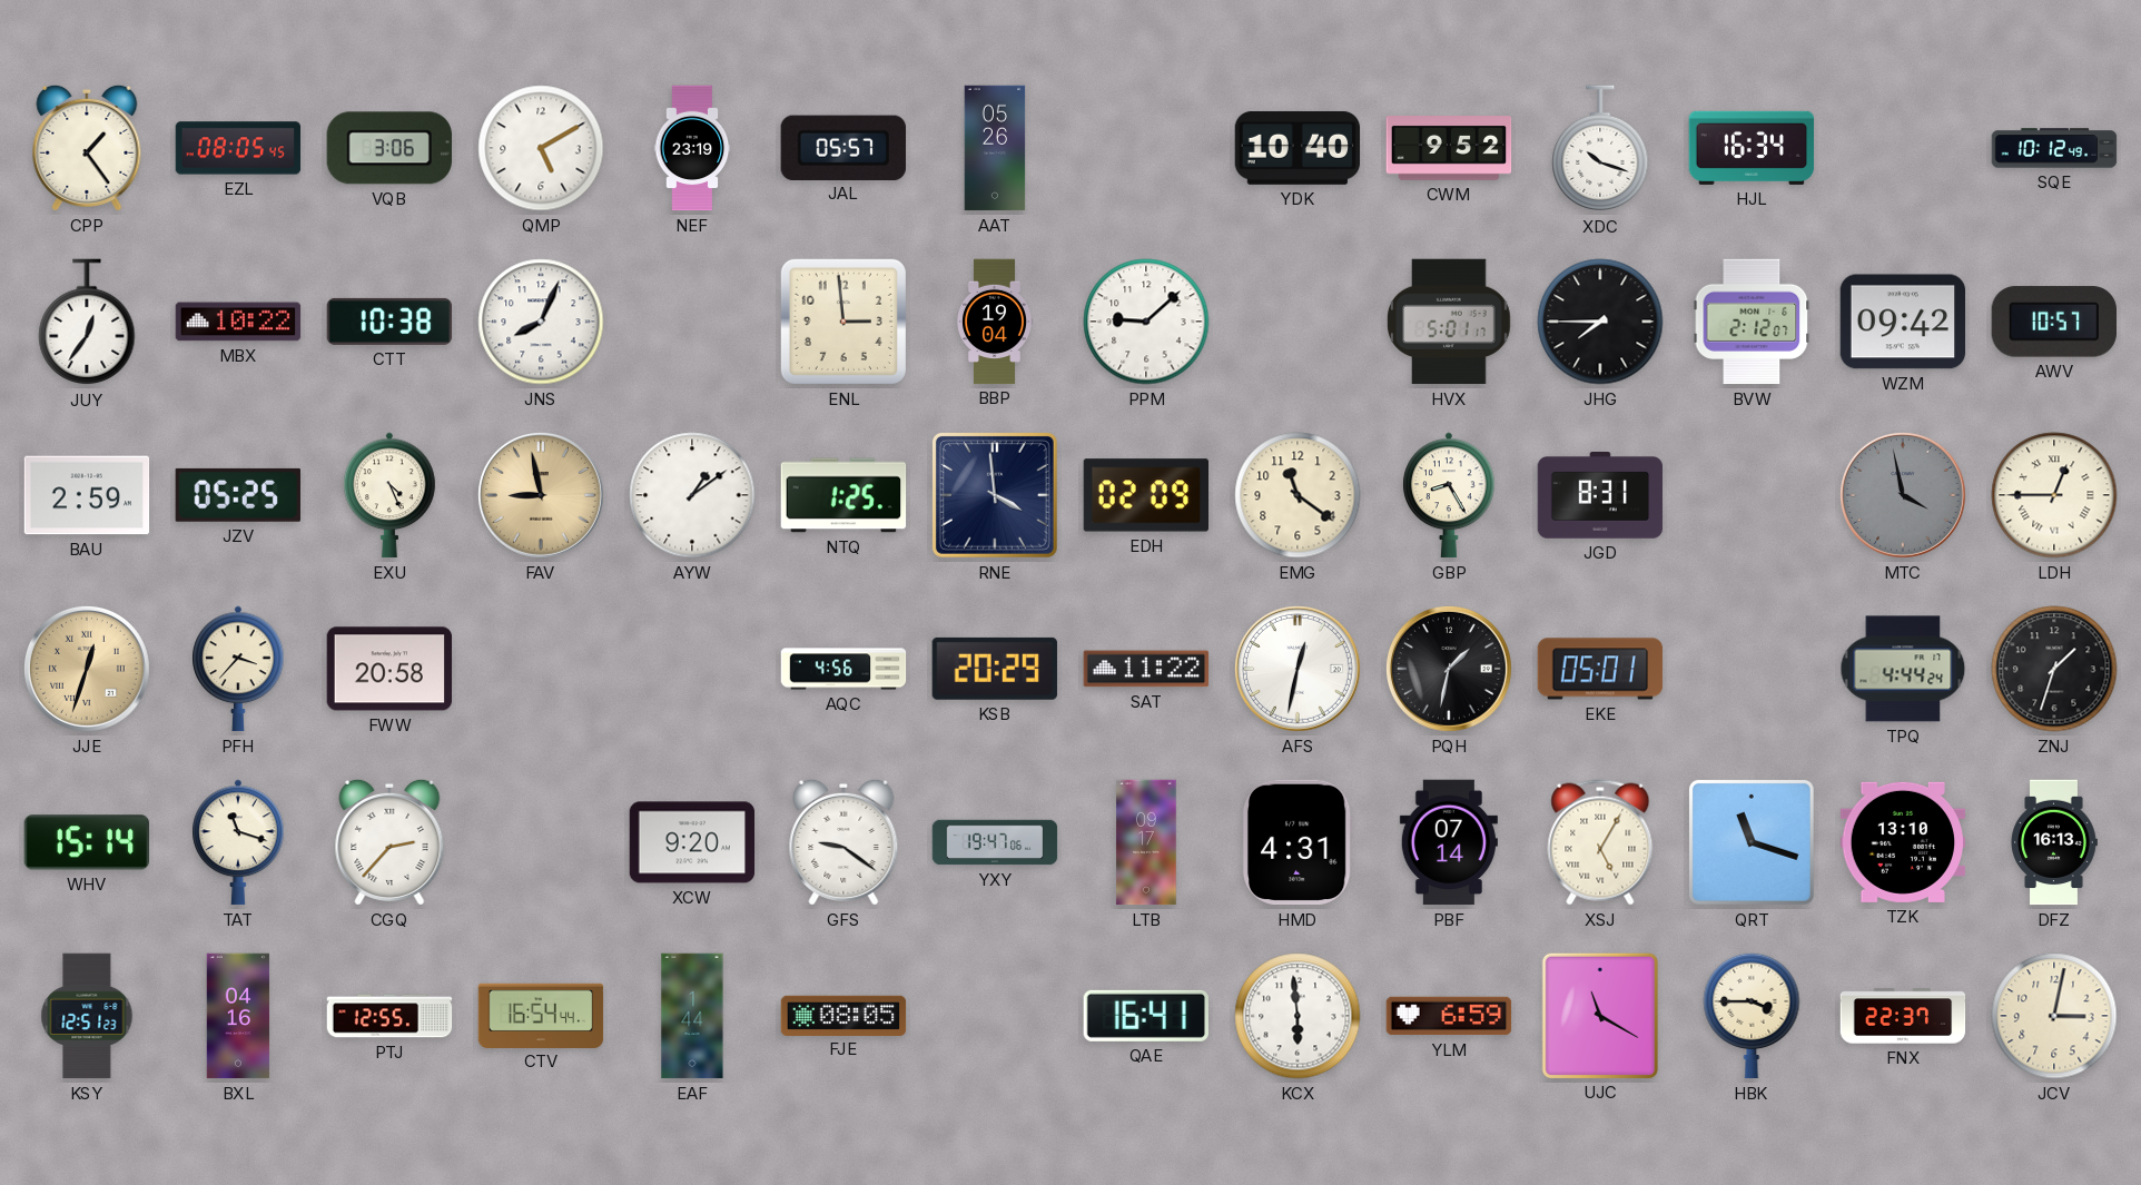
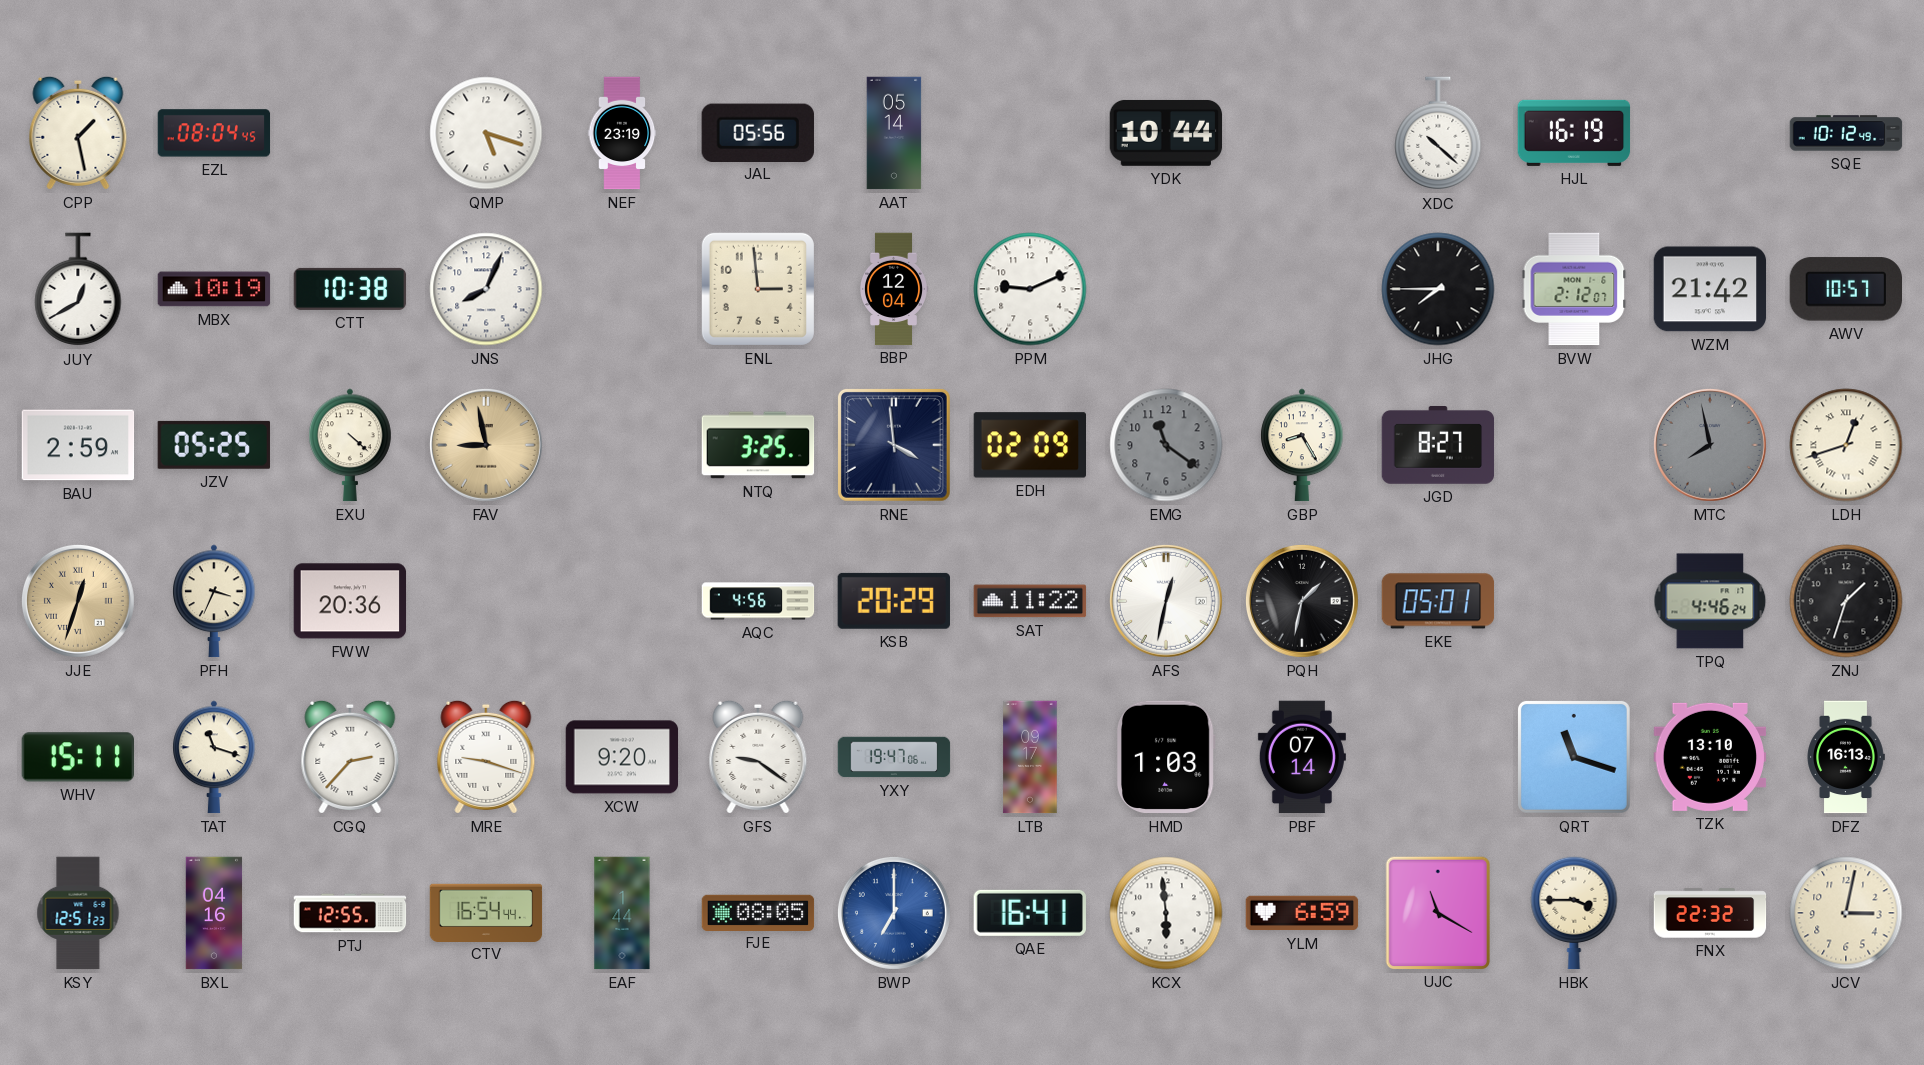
CPP: 1:24 -> 1:28
EZL: 08:05 -> 08:04
VQB: 3:06 -> none
QMP: 5:10 -> 5:18
JAL: 05:57 -> 05:56
AAT: 05:26 -> 05:14
YDK: 10:40 -> 10:44
CWM: 9:52 -> none
XDC: 10:18 -> 10:22
HJL: 16:34 -> 16:19
JUY: 12:36 -> 12:40
MBX: 10:22 -> 10:19
BBP: 19:04 -> 12:04
PPM: 9:08 -> 9:11
HVX: 5:01 -> none
WZM: 09:42 -> 21:42
EXU: 4:26 -> 4:22
AYW: 1:09 -> none
NTQ: 1:25 -> 3:25
EMG dial: cream -> grey
JGD: 8:31 -> 8:27
MTC: 3:58 -> 7:58
LDH: 12:45 -> 12:42
PFH: 3:37 -> 3:34
FWW: 20:58 -> 20:36
TPQ: 4:44 -> 4:46
WHV: 15:14 -> 15:11
MRE: none -> 9:18
HMD: 4:31 -> 1:03
XSJ: 5:05 -> none
BWP: none -> 7:00
FNX: 22:37 -> 22:32
